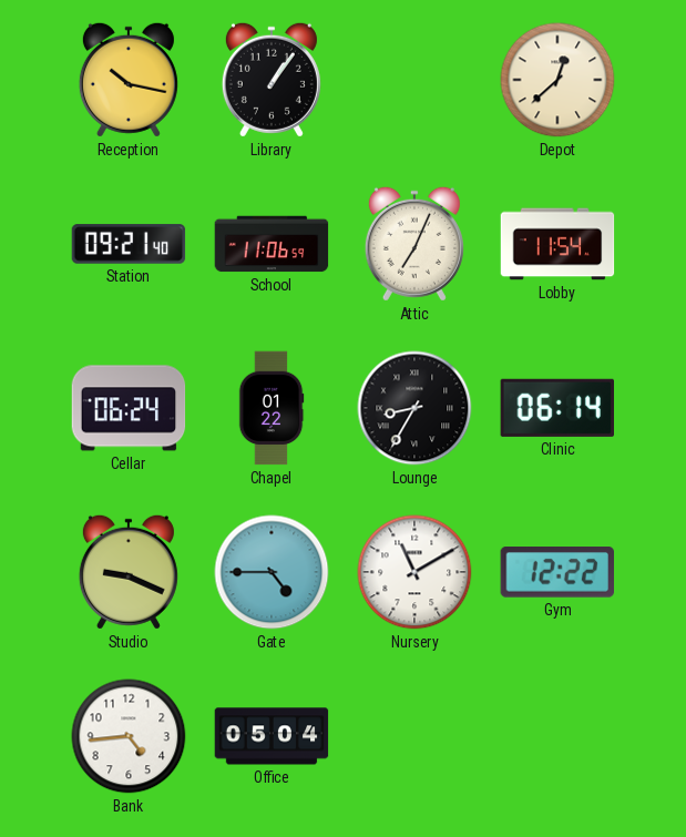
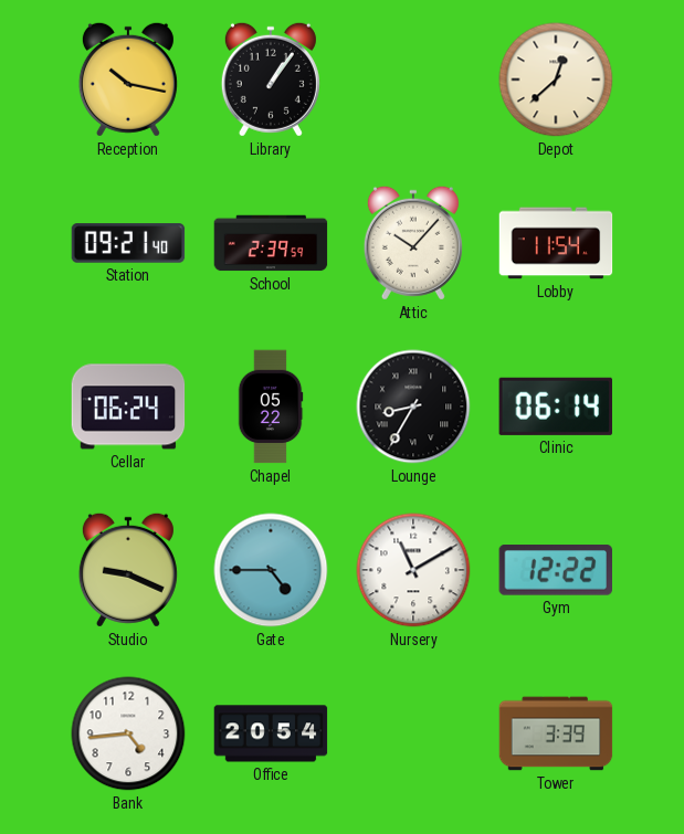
School: 11:06 -> 2:39
Attic: 7:04 -> 10:07
Chapel: 01:22 -> 05:22
Office: 05:04 -> 20:54
Tower: none -> 3:39
